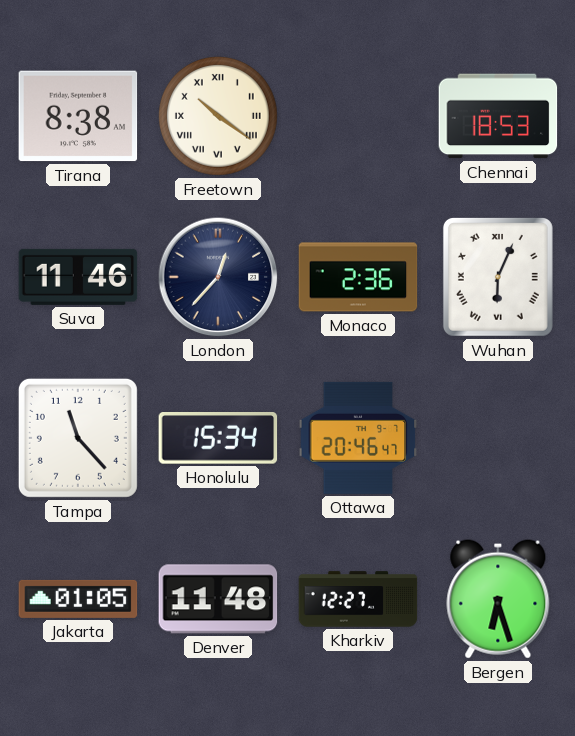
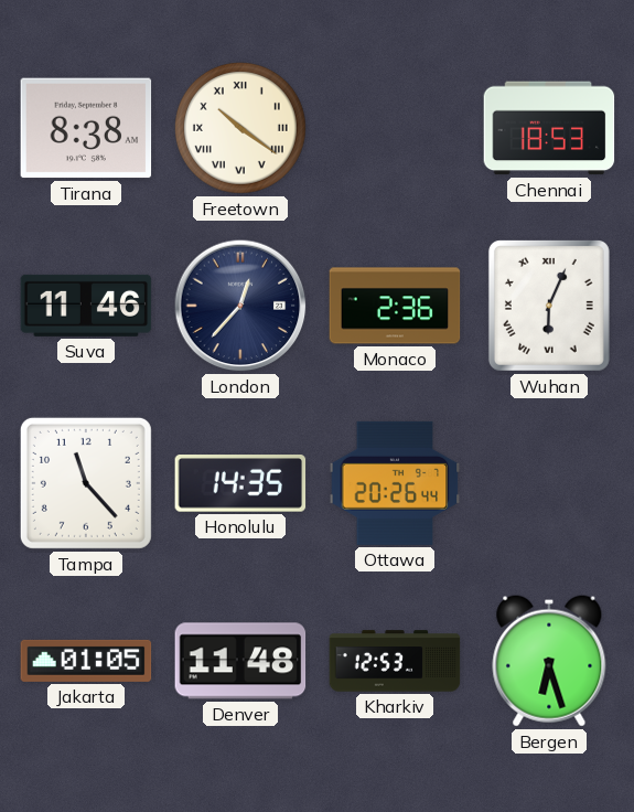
Honolulu: 15:34 -> 14:35
Ottawa: 20:46 -> 20:26
Kharkiv: 12:27 -> 12:53
